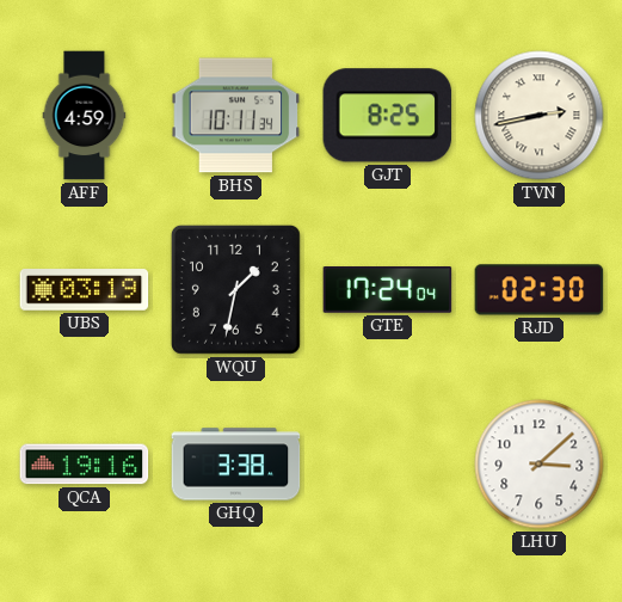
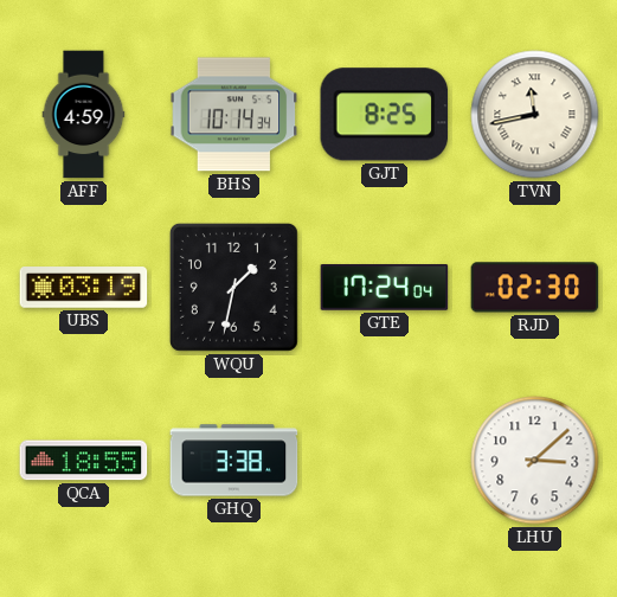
BHS: 10:11 -> 10:14
TVN: 2:43 -> 11:43
QCA: 19:16 -> 18:55
